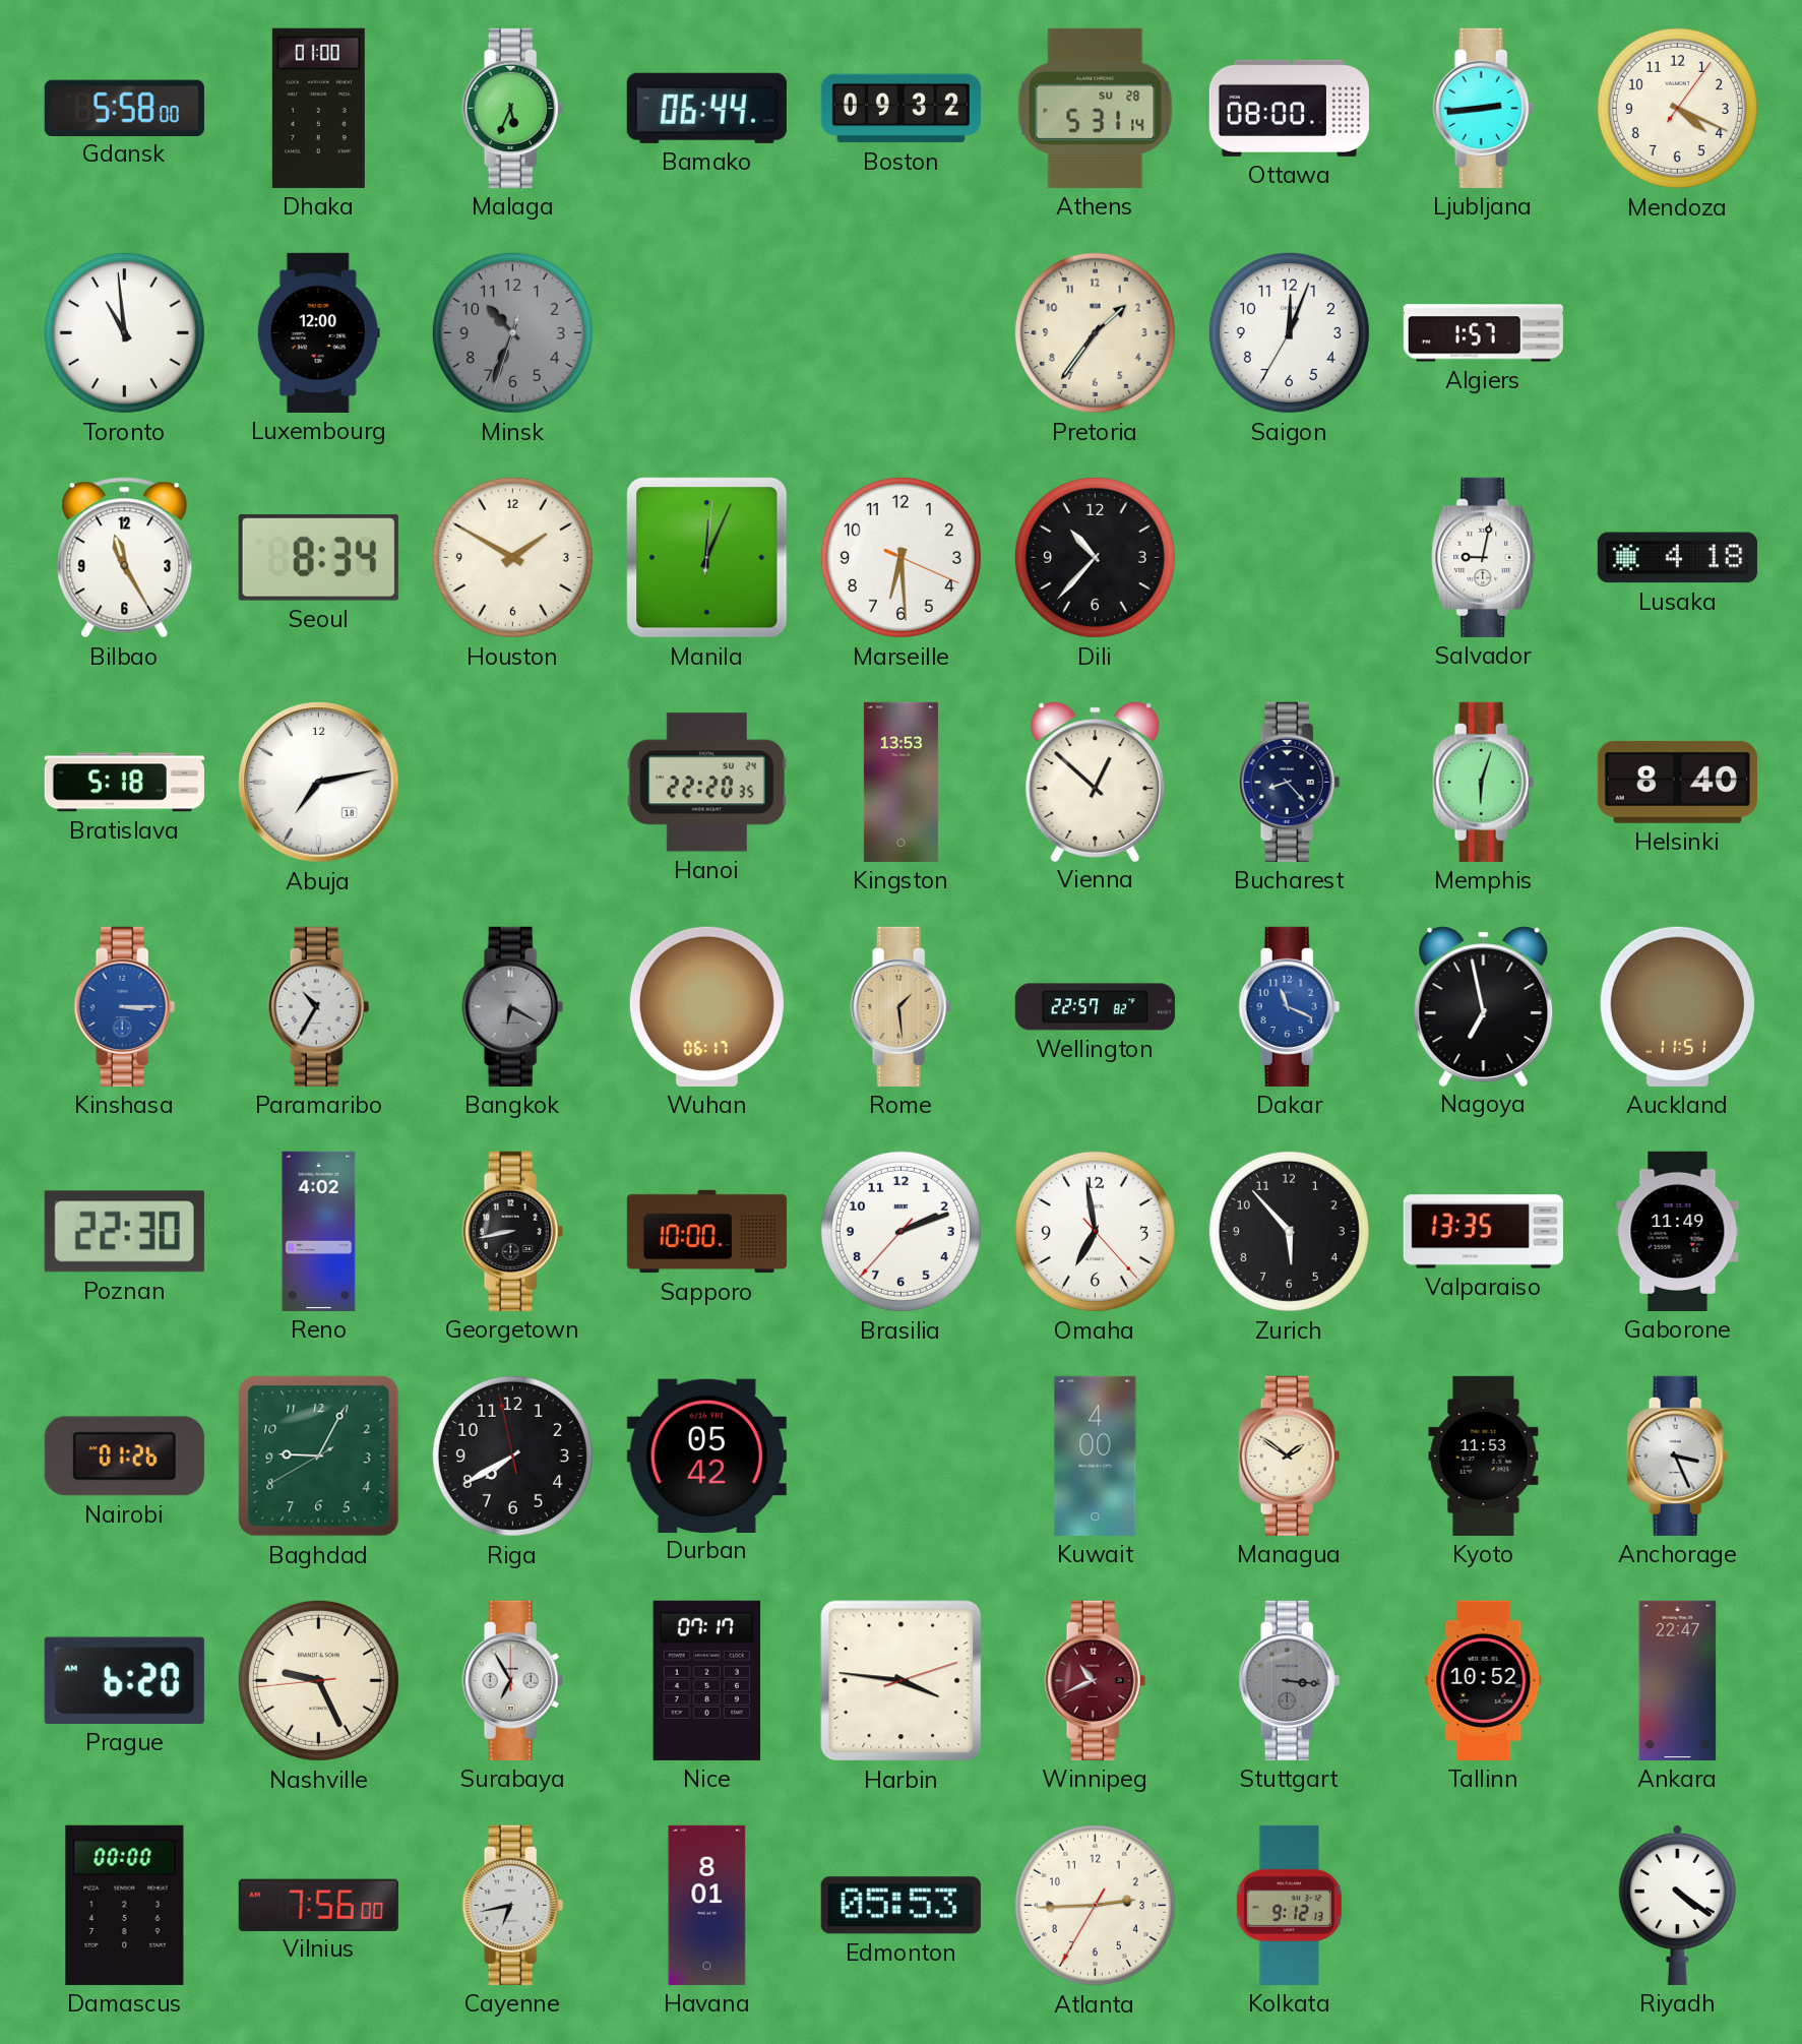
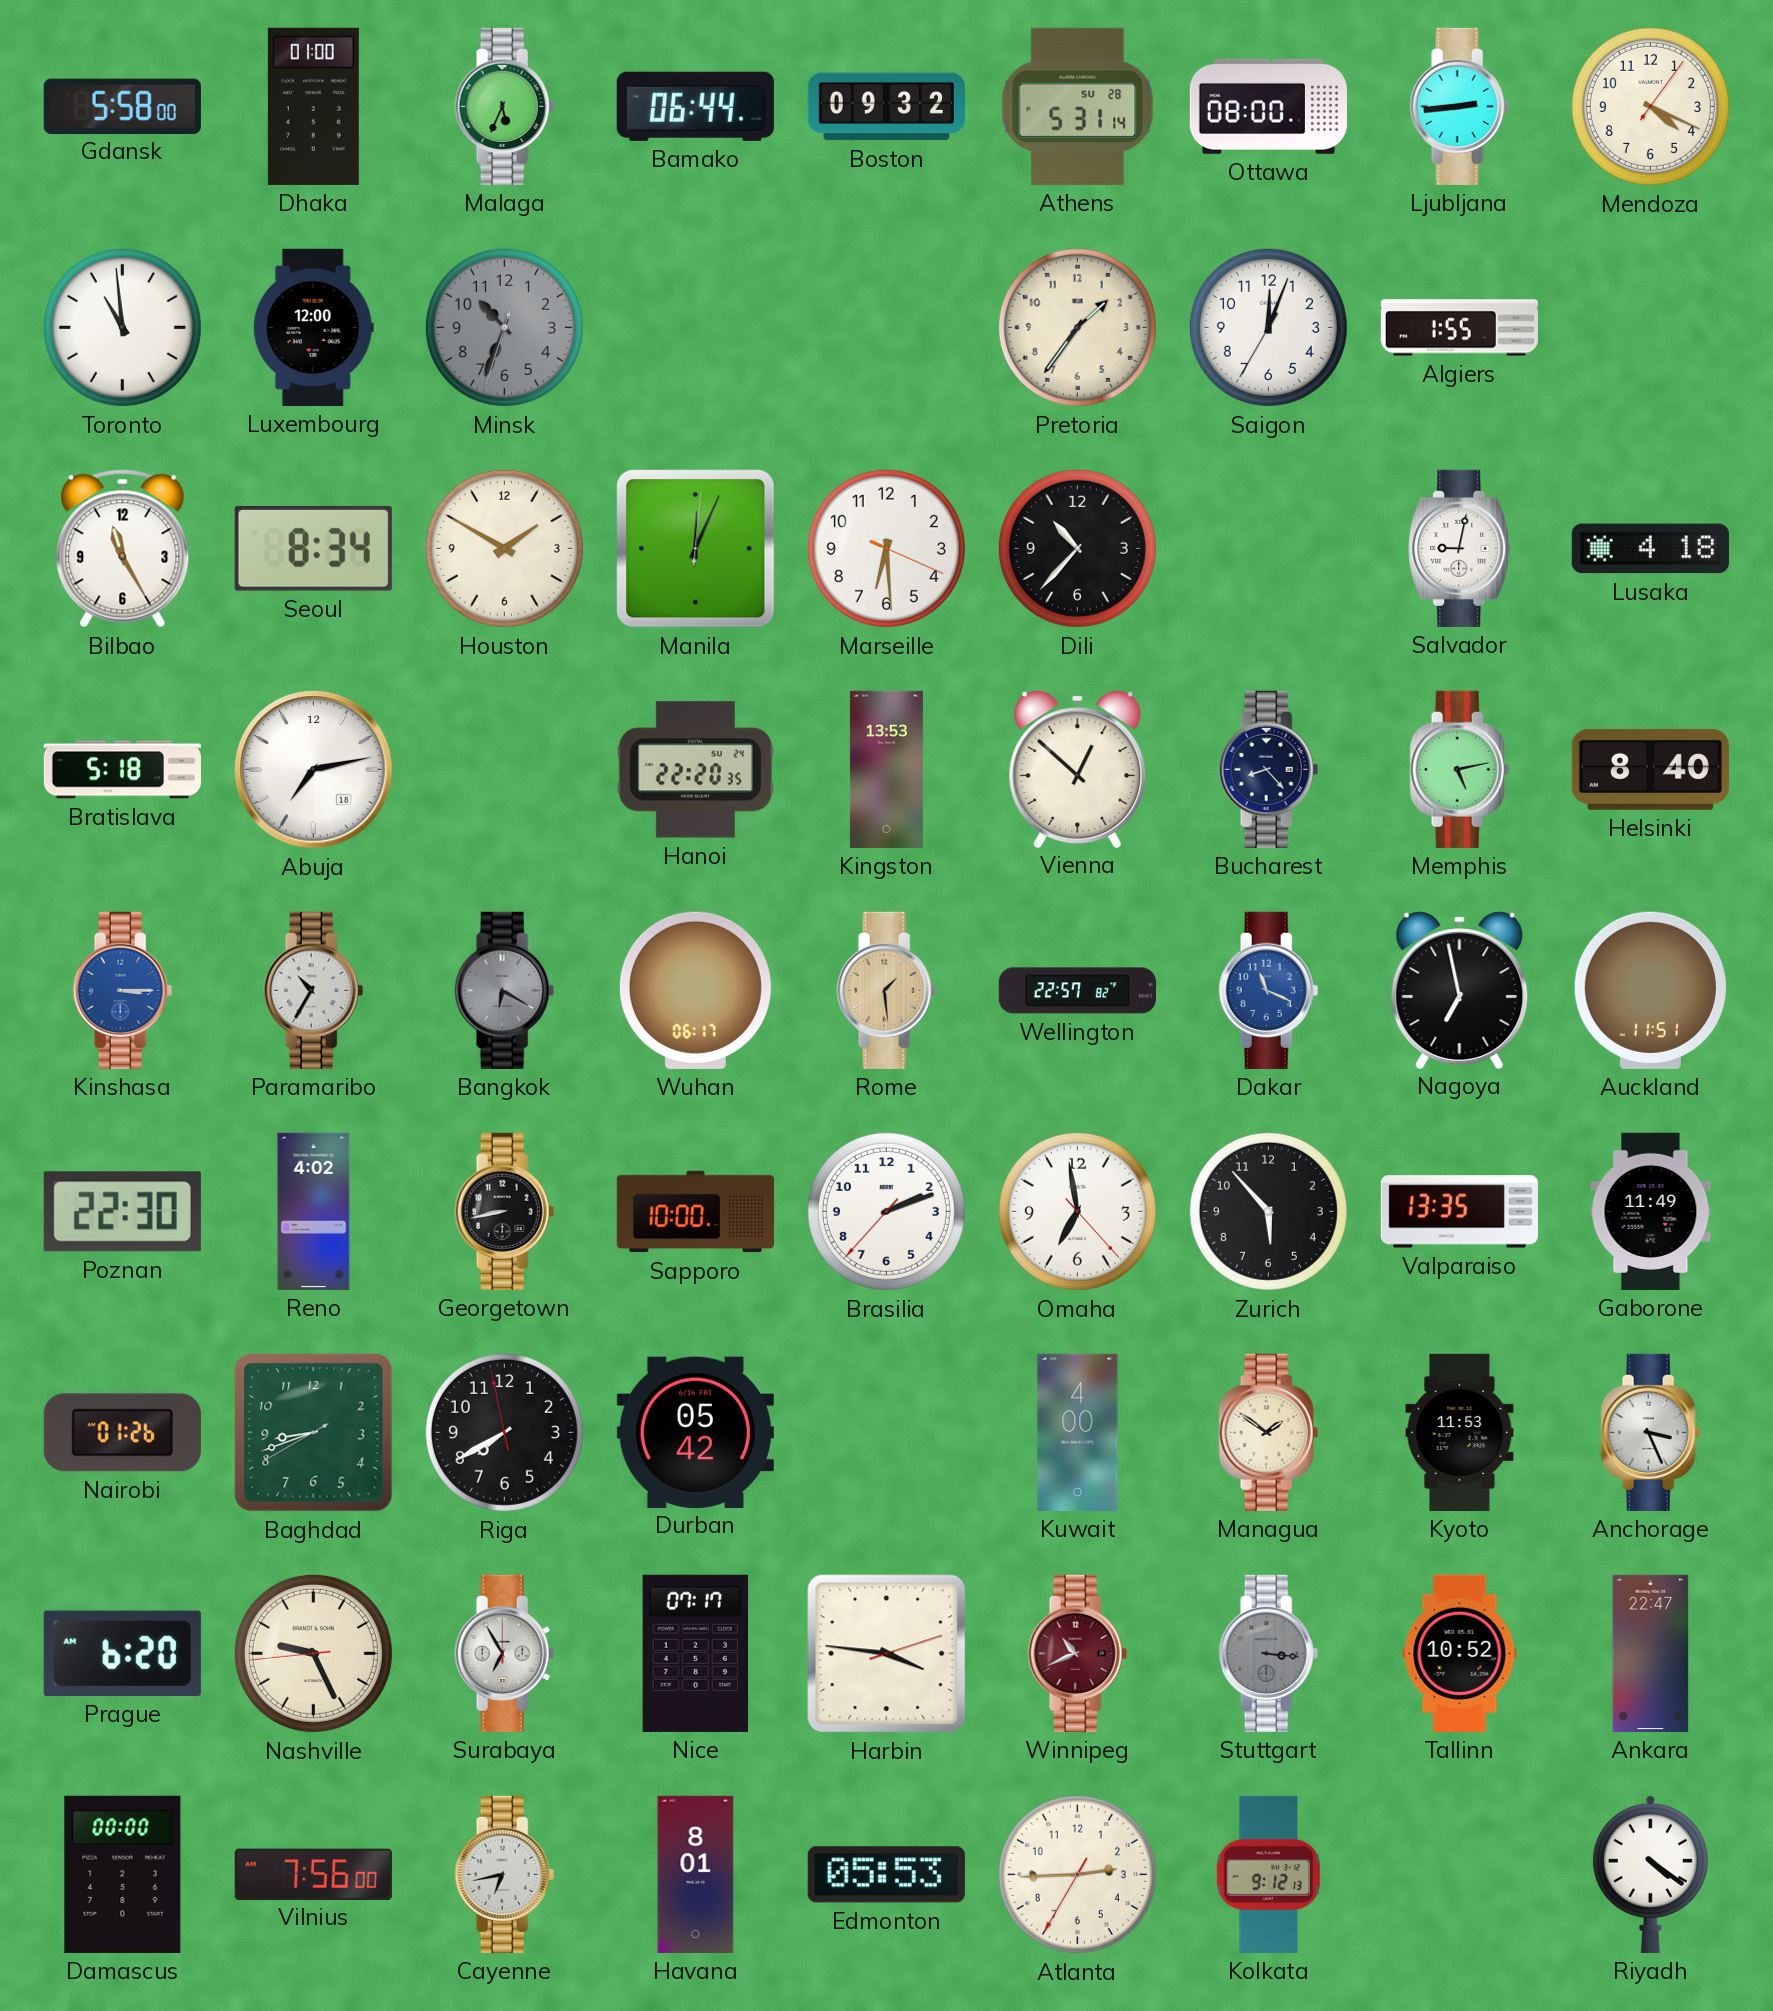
Algiers: 1:57 -> 1:55
Memphis: 6:03 -> 5:13
Baghdad: 9:04 -> 8:41
